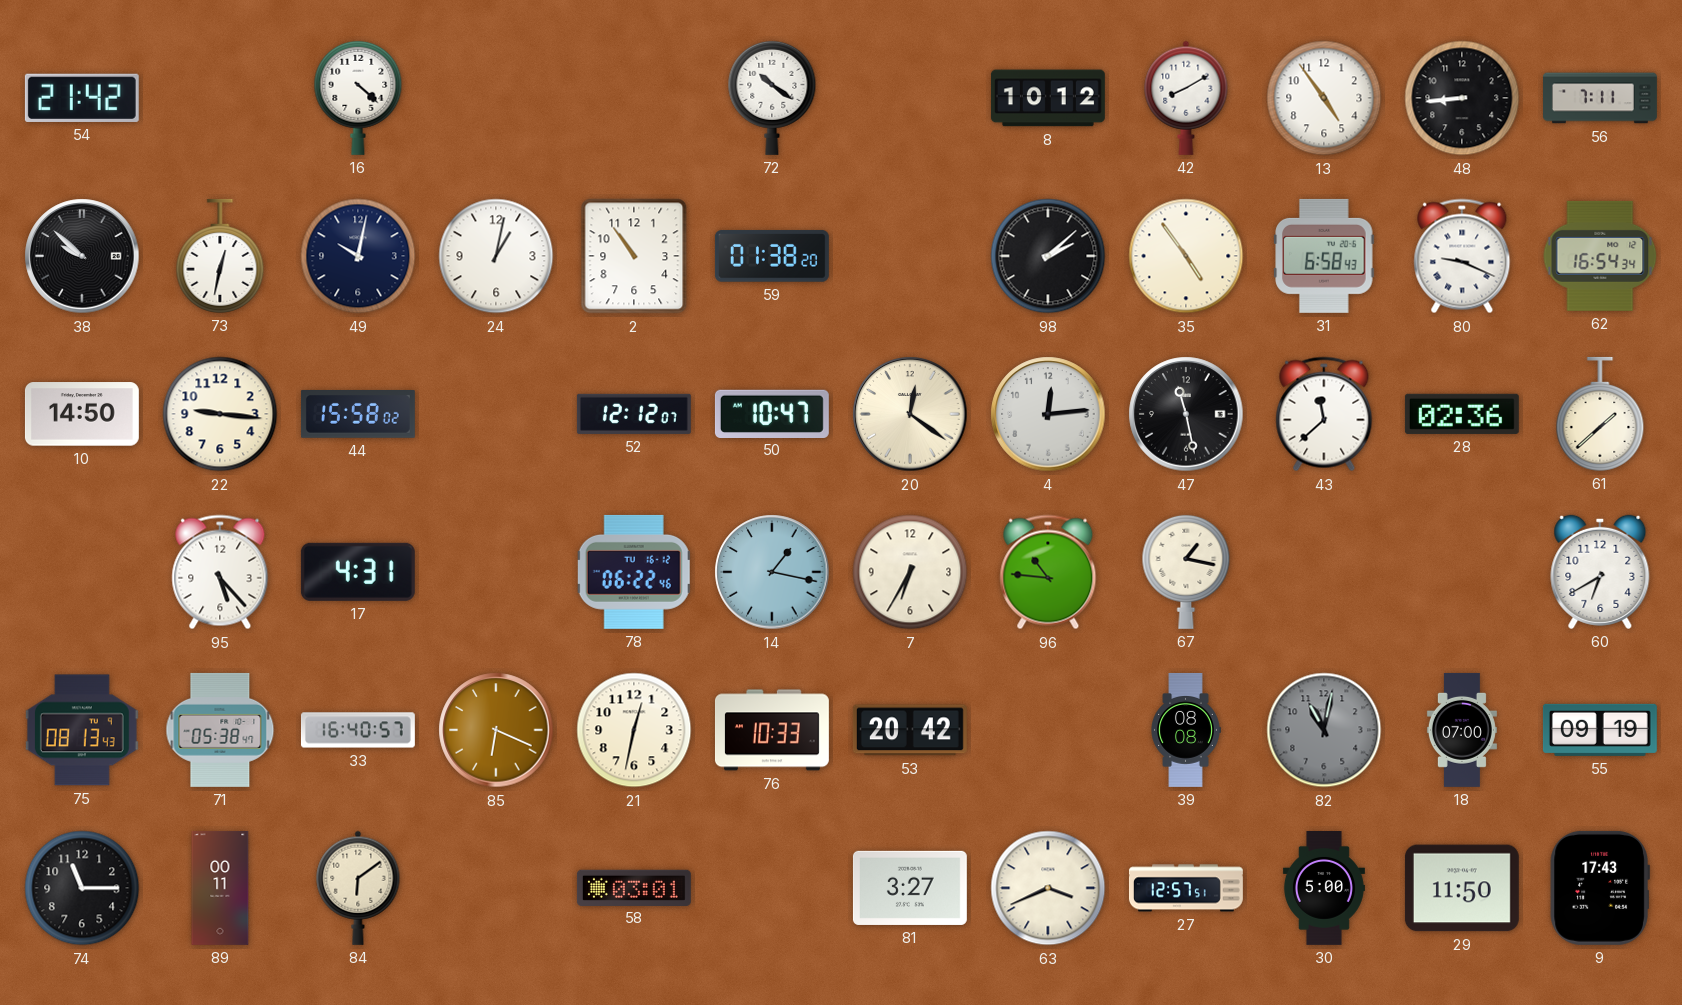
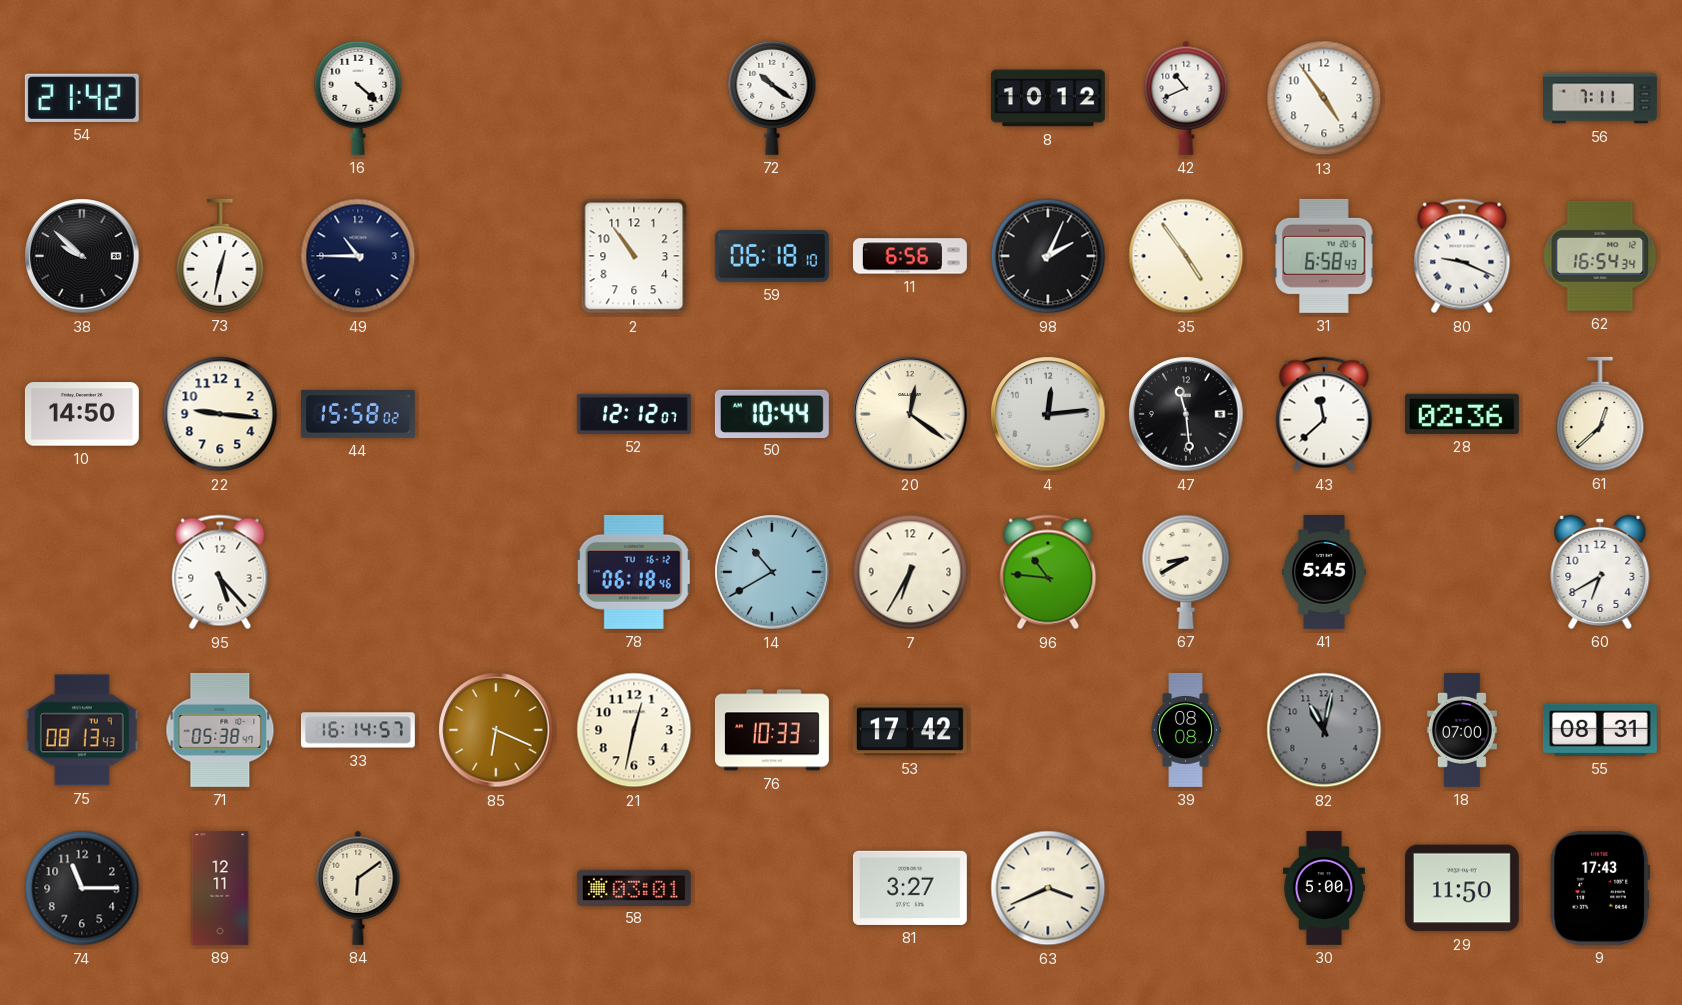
42: 8:10 -> 10:41
48: 8:44 -> none
49: 10:02 -> 10:45
24: 1:02 -> none
59: 01:38 -> 06:18
11: none -> 6:56
98: 2:08 -> 2:04
50: 10:47 -> 10:44
47: 11:28 -> 11:29
61: 1:38 -> 12:38
17: 4:31 -> none
78: 06:22 -> 06:18
14: 1:17 -> 10:40
67: 1:17 -> 8:40
41: none -> 5:45
33: 16:40 -> 16:14
53: 20:42 -> 17:42
55: 09:19 -> 08:31
89: 00:11 -> 12:11
27: 12:57 -> none
